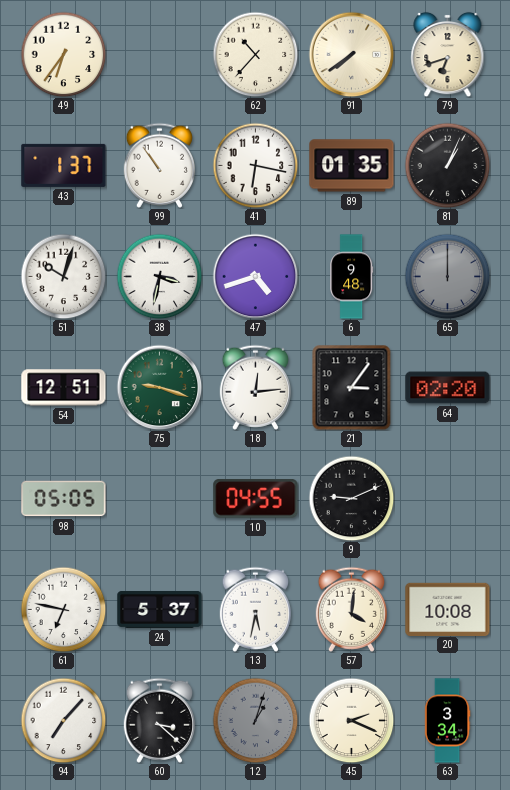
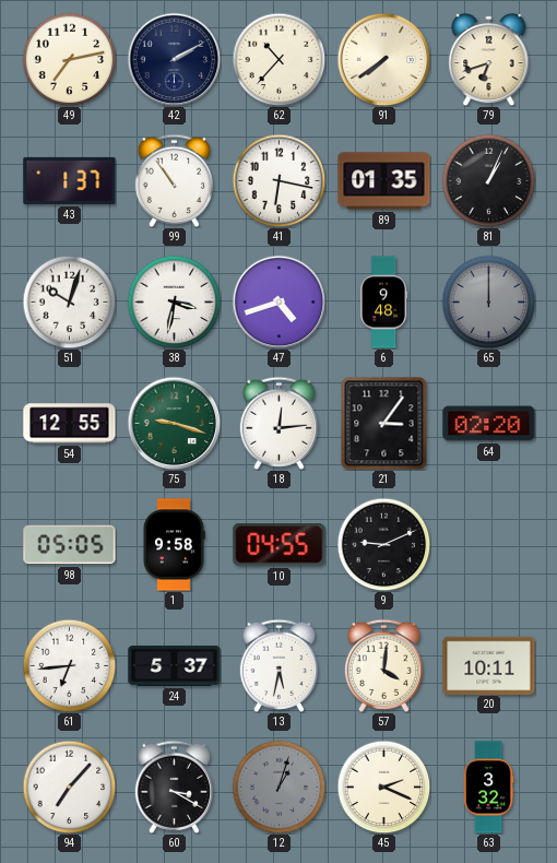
49: 6:36 -> 7:13
42: none -> 2:10
54: 12:51 -> 12:55
1: none -> 9:58
61: 6:47 -> 6:44
20: 10:08 -> 10:11
60: 3:22 -> 3:20
63: 3:34 -> 3:32
